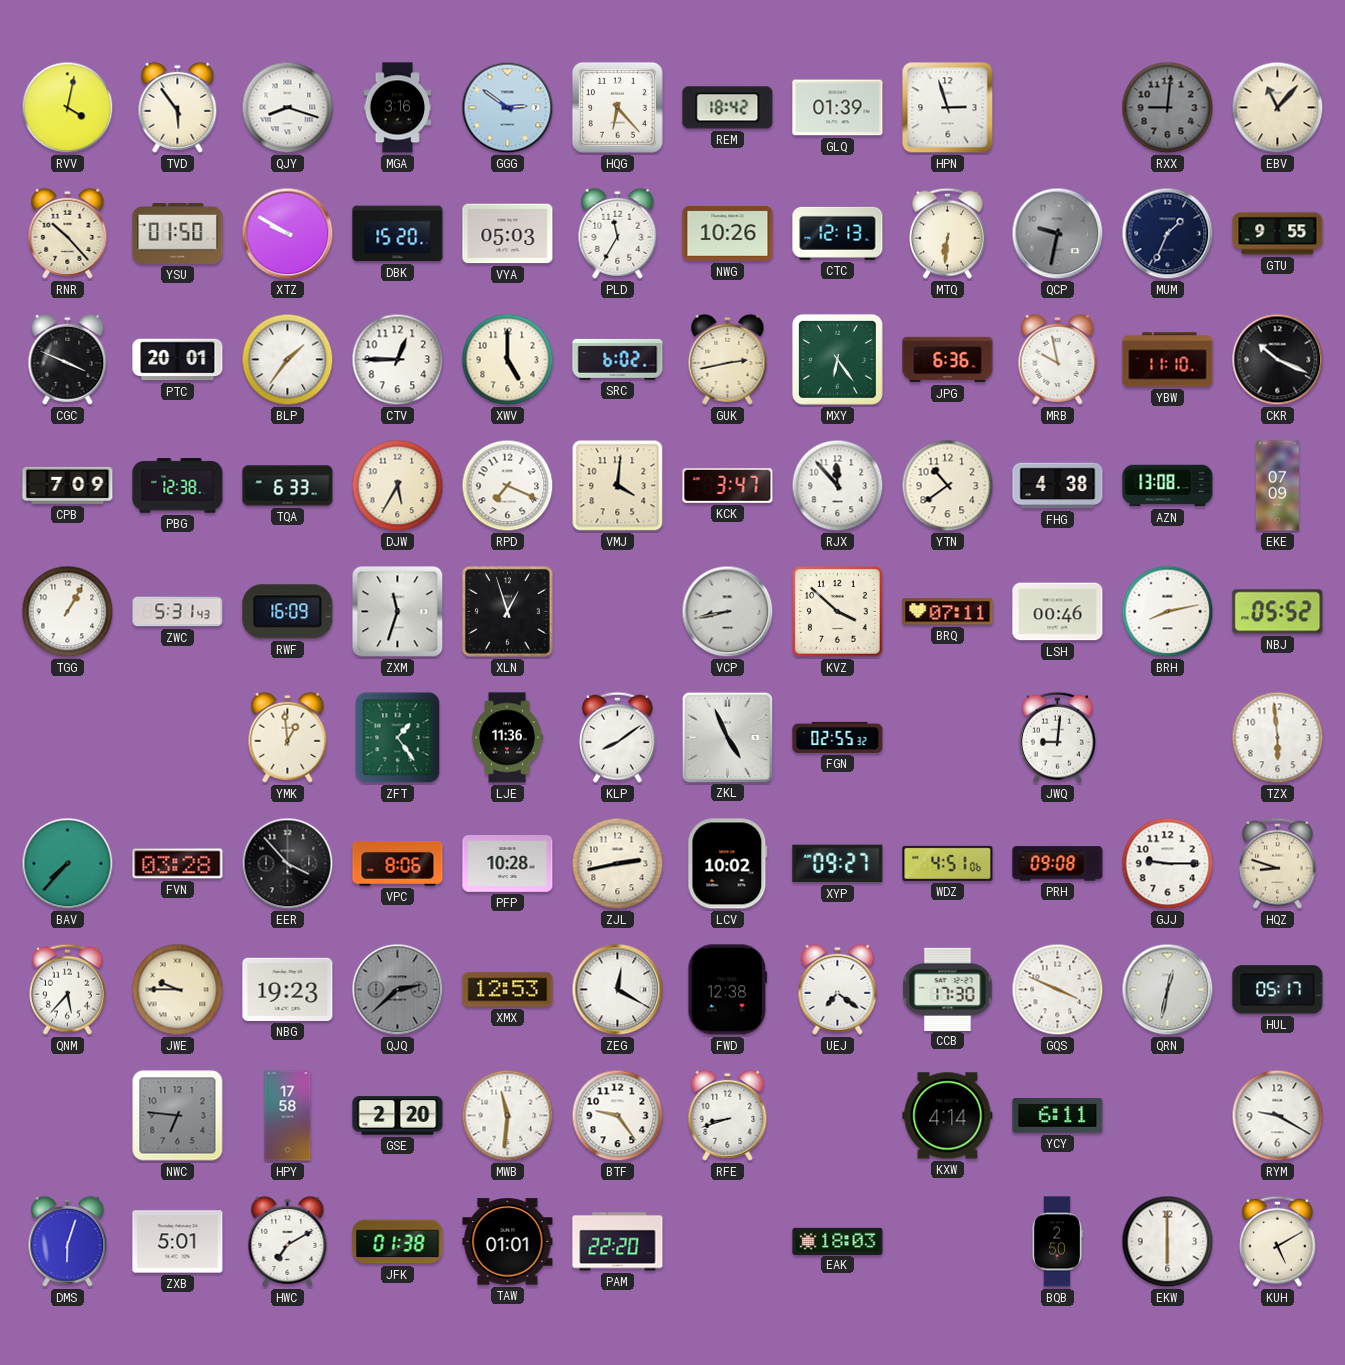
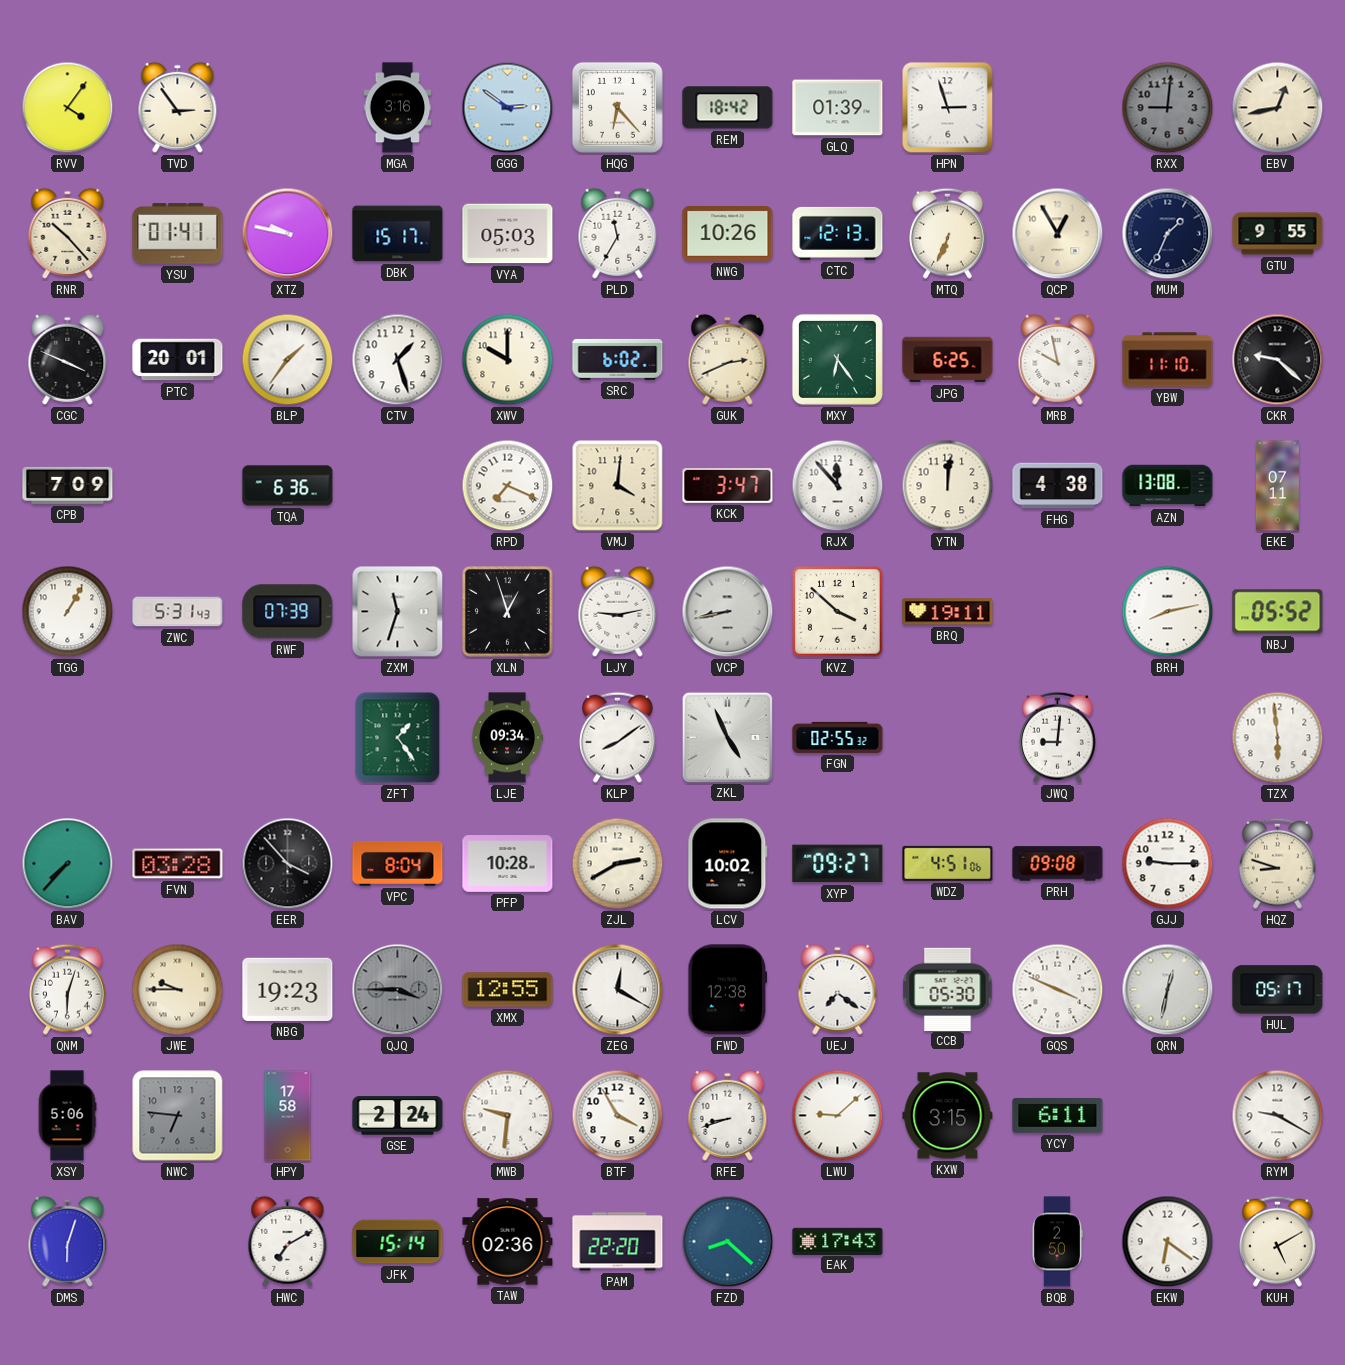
RVV: 4:02 -> 4:06
TVD: 5:54 -> 2:54
QJY: 8:18 -> none
EBV: 11:07 -> 12:43
YSU: 01:50 -> 01:41
XTZ: 9:50 -> 9:47
DBK: 15:20 -> 15:17
MTQ: 6:31 -> 6:34
QCP: 9:32 -> 12:55
QCP dial: grey -> cream
CTV: 12:45 -> 1:27
XWV: 5:00 -> 10:00
GUK: 2:43 -> 2:41
JPG: 6:36 -> 6:25
CKR: 10:19 -> 9:22
PBG: 12:38 -> none
TQA: 6:33 -> 6:36
DJW: 5:35 -> none
YTN: 10:39 -> 12:01
EKE: 07:09 -> 07:11
RWF: 16:09 -> 07:39
LJY: none -> 9:13
BRQ: 07:11 -> 19:11
LSH: 00:46 -> none
YMK: 12:59 -> none
LJE: 11:36 -> 09:34
VPC: 8:06 -> 8:04
ZJL: 2:43 -> 2:40
QNM: 5:37 -> 6:03
QJQ: 2:38 -> 3:45
XMX: 12:53 -> 12:55
CCB: 17:30 -> 05:30
XSY: none -> 5:06
GSE: 2:20 -> 2:24
MWB: 11:31 -> 9:31
BTF: 9:24 -> 3:55
LWU: none -> 9:08
KXW: 4:14 -> 3:15
ZXB: 5:01 -> none
JFK: 01:38 -> 15:14
TAW: 01:01 -> 02:36
FZD: none -> 8:22
EAK: 18:03 -> 17:43
EKW: 6:00 -> 6:21
